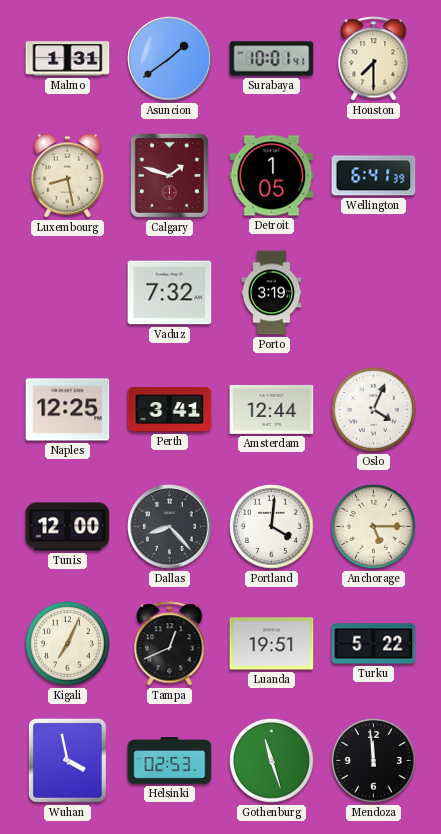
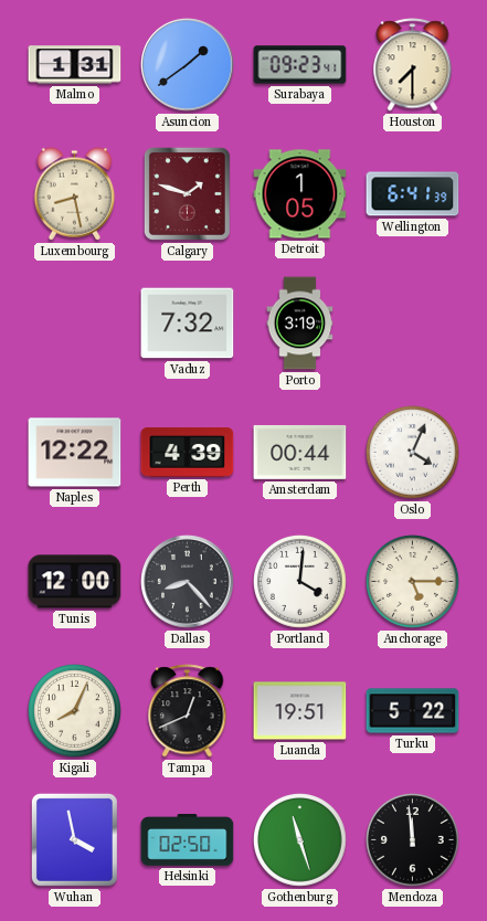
Surabaya: 10:01 -> 09:23
Naples: 12:25 -> 12:22
Perth: 3:41 -> 4:39
Amsterdam: 12:44 -> 00:44
Kigali: 7:04 -> 8:04
Helsinki: 02:53 -> 02:50
